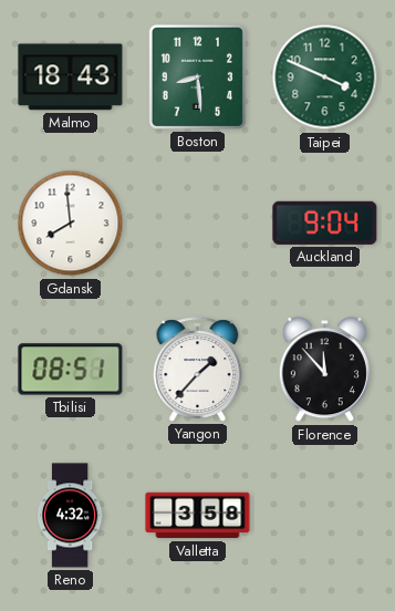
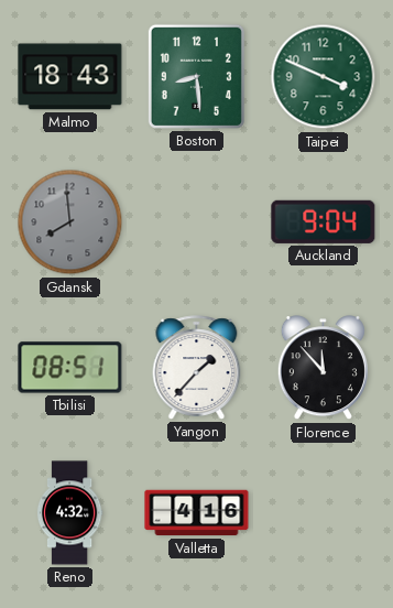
Gdansk dial: white -> grey
Valletta: 3:58 -> 4:16
